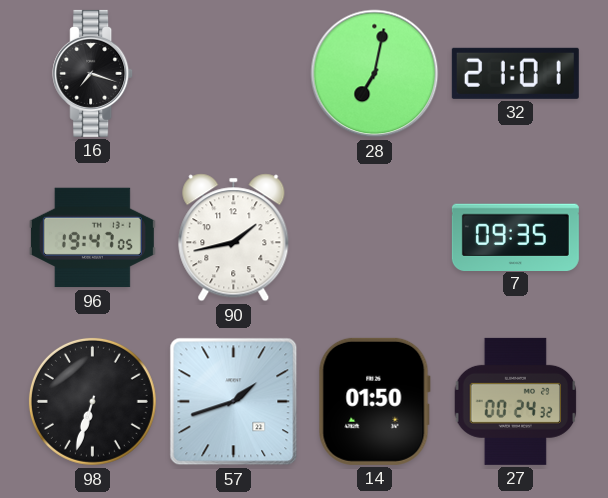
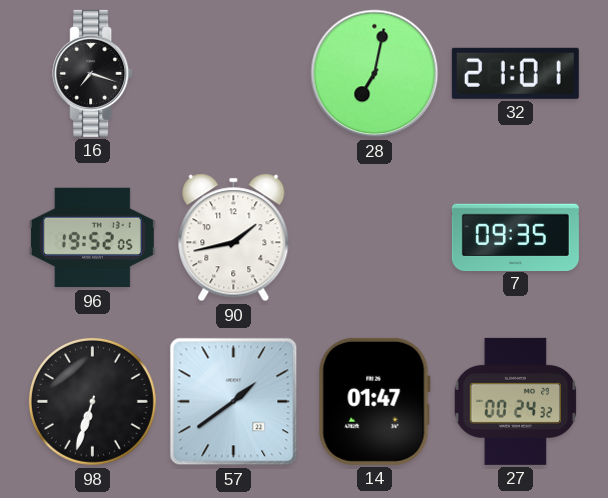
96: 19:47 -> 19:52
57: 1:42 -> 1:39
14: 01:50 -> 01:47
